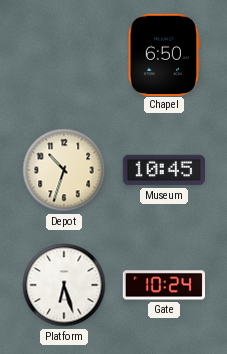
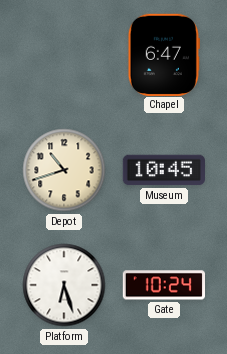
Chapel: 6:50 -> 6:47
Depot: 10:33 -> 10:42
